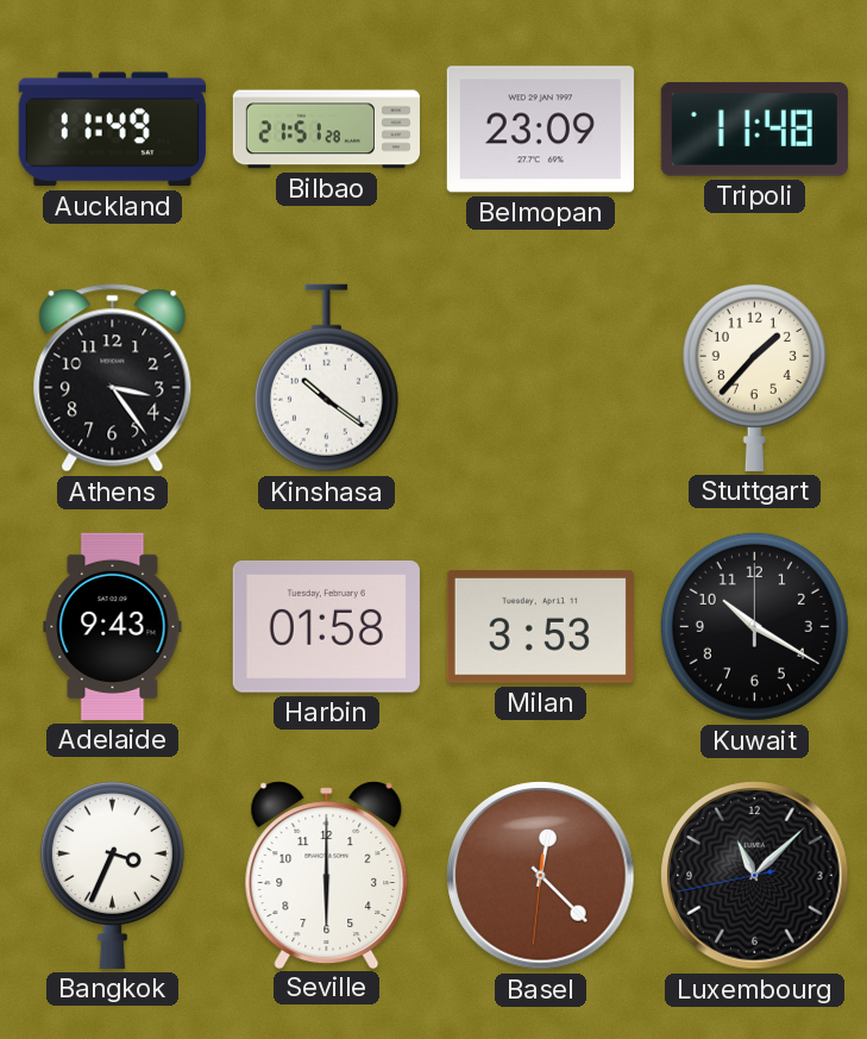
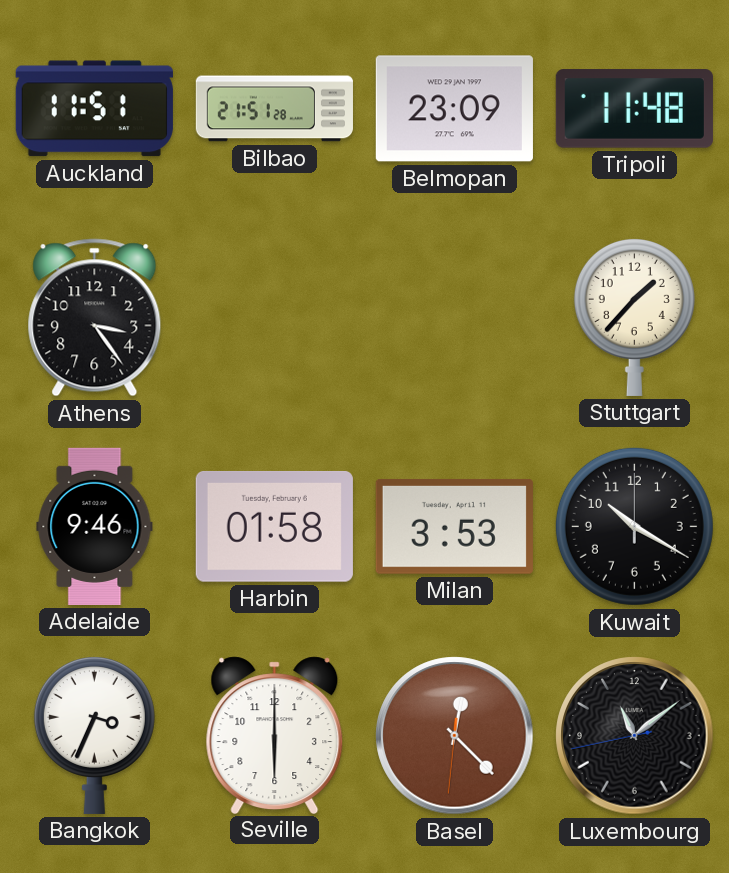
Auckland: 11:49 -> 11:51
Kinshasa: 10:21 -> none
Adelaide: 9:43 -> 9:46
Luxembourg: 11:07 -> 11:08
